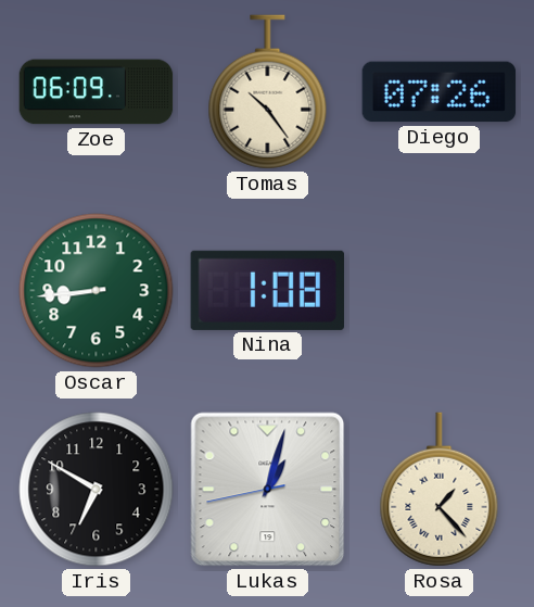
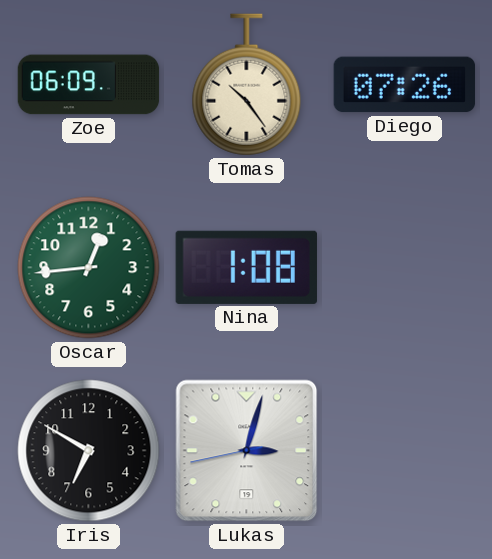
Oscar: 8:44 -> 12:44
Lukas: 1:02 -> 3:02
Rosa: 1:23 -> none
